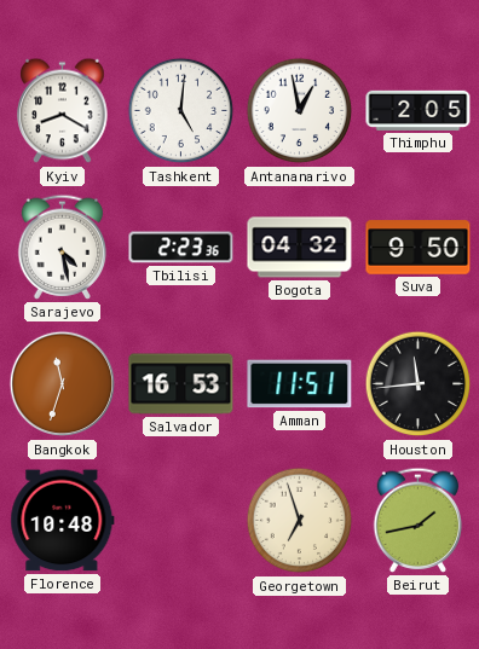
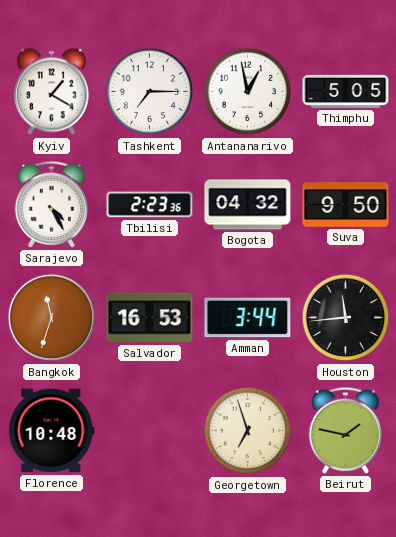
Kyiv: 8:20 -> 1:20
Tashkent: 5:01 -> 7:15
Thimphu: 2:05 -> 5:05
Sarajevo: 4:28 -> 4:25
Amman: 11:51 -> 3:44
Beirut: 1:43 -> 1:47
